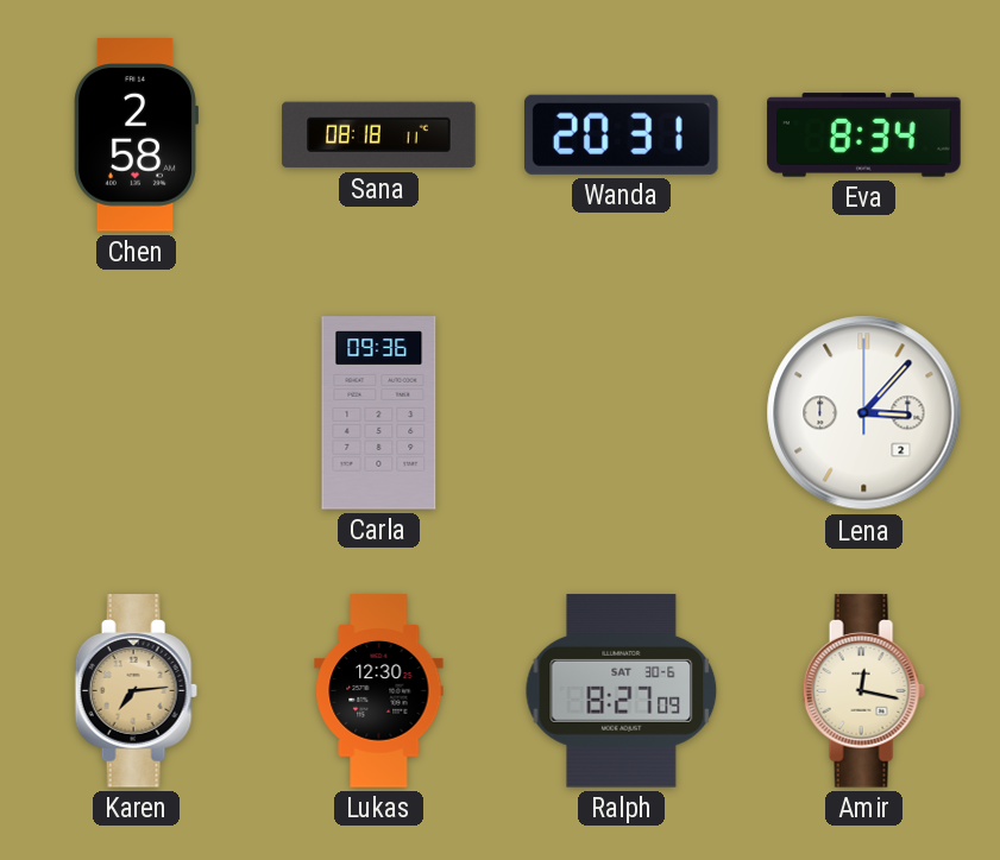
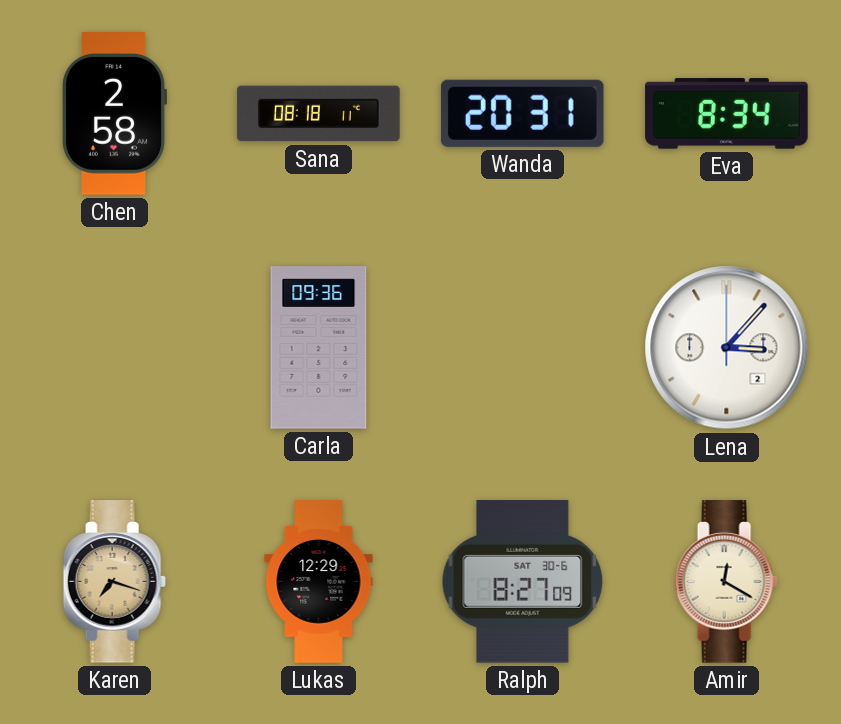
Karen: 7:14 -> 7:18
Lukas: 12:30 -> 12:29
Amir: 12:17 -> 12:20
